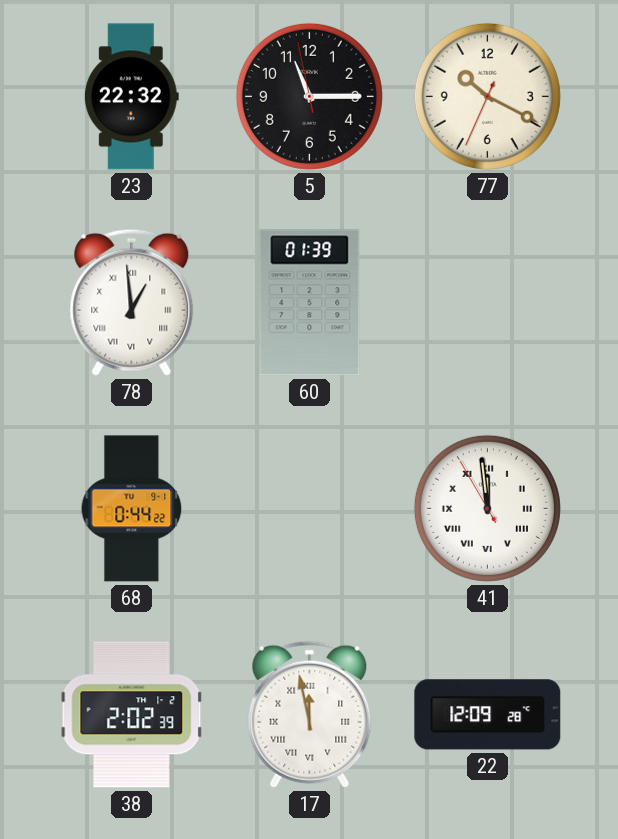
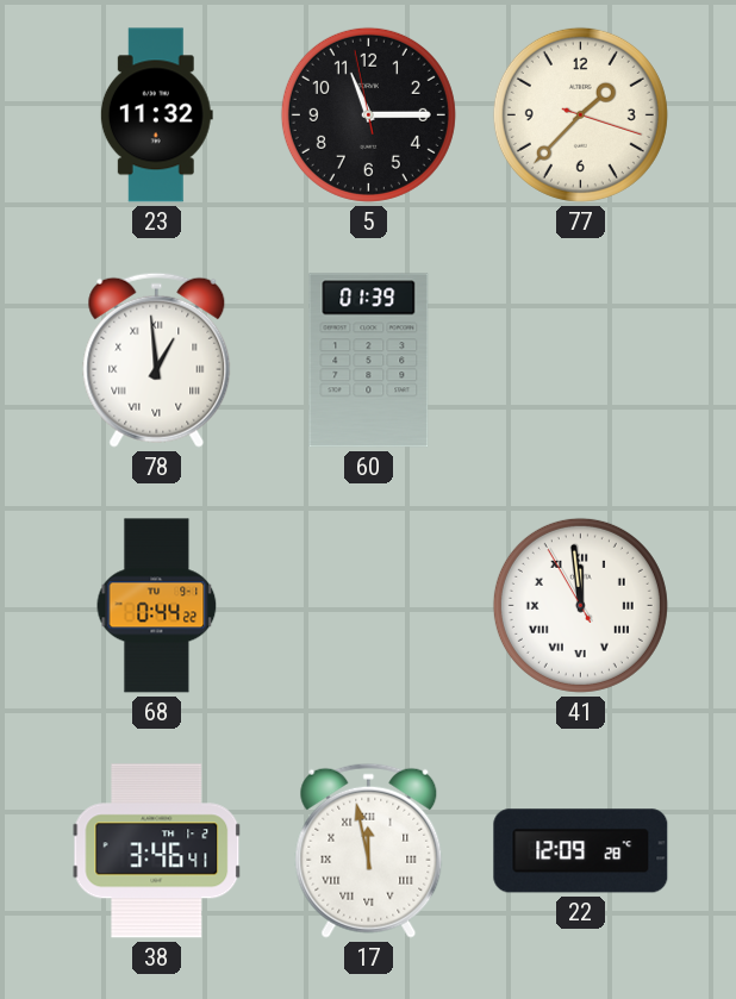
23: 22:32 -> 11:32
77: 10:19 -> 1:37
38: 2:02 -> 3:46
